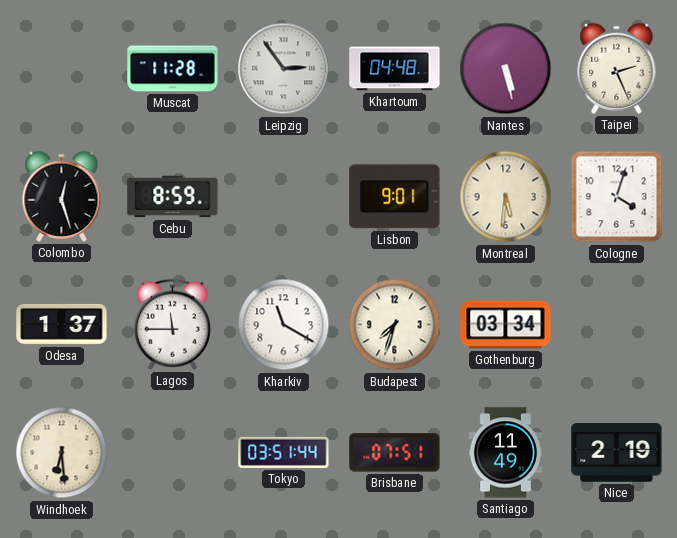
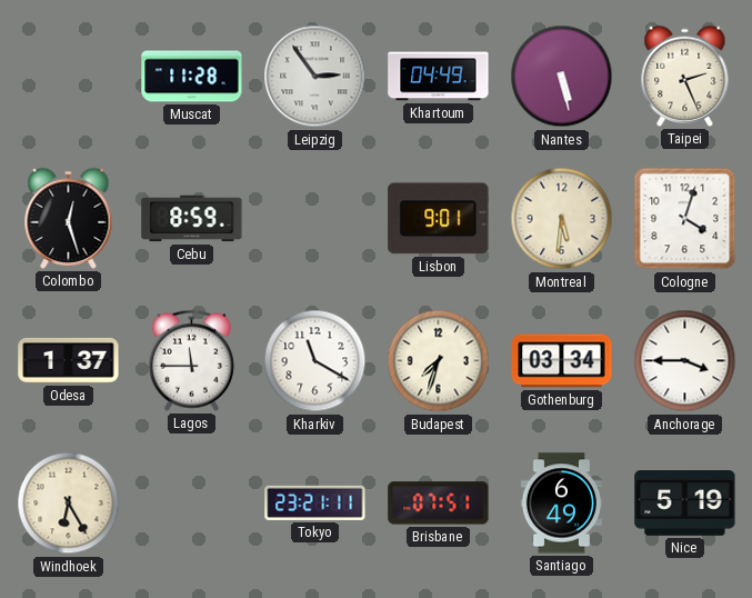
Khartoum: 04:48 -> 04:49
Anchorage: none -> 3:45
Windhoek: 6:29 -> 6:25
Tokyo: 03:51 -> 23:21
Santiago: 11:49 -> 6:49
Nice: 2:19 -> 5:19
